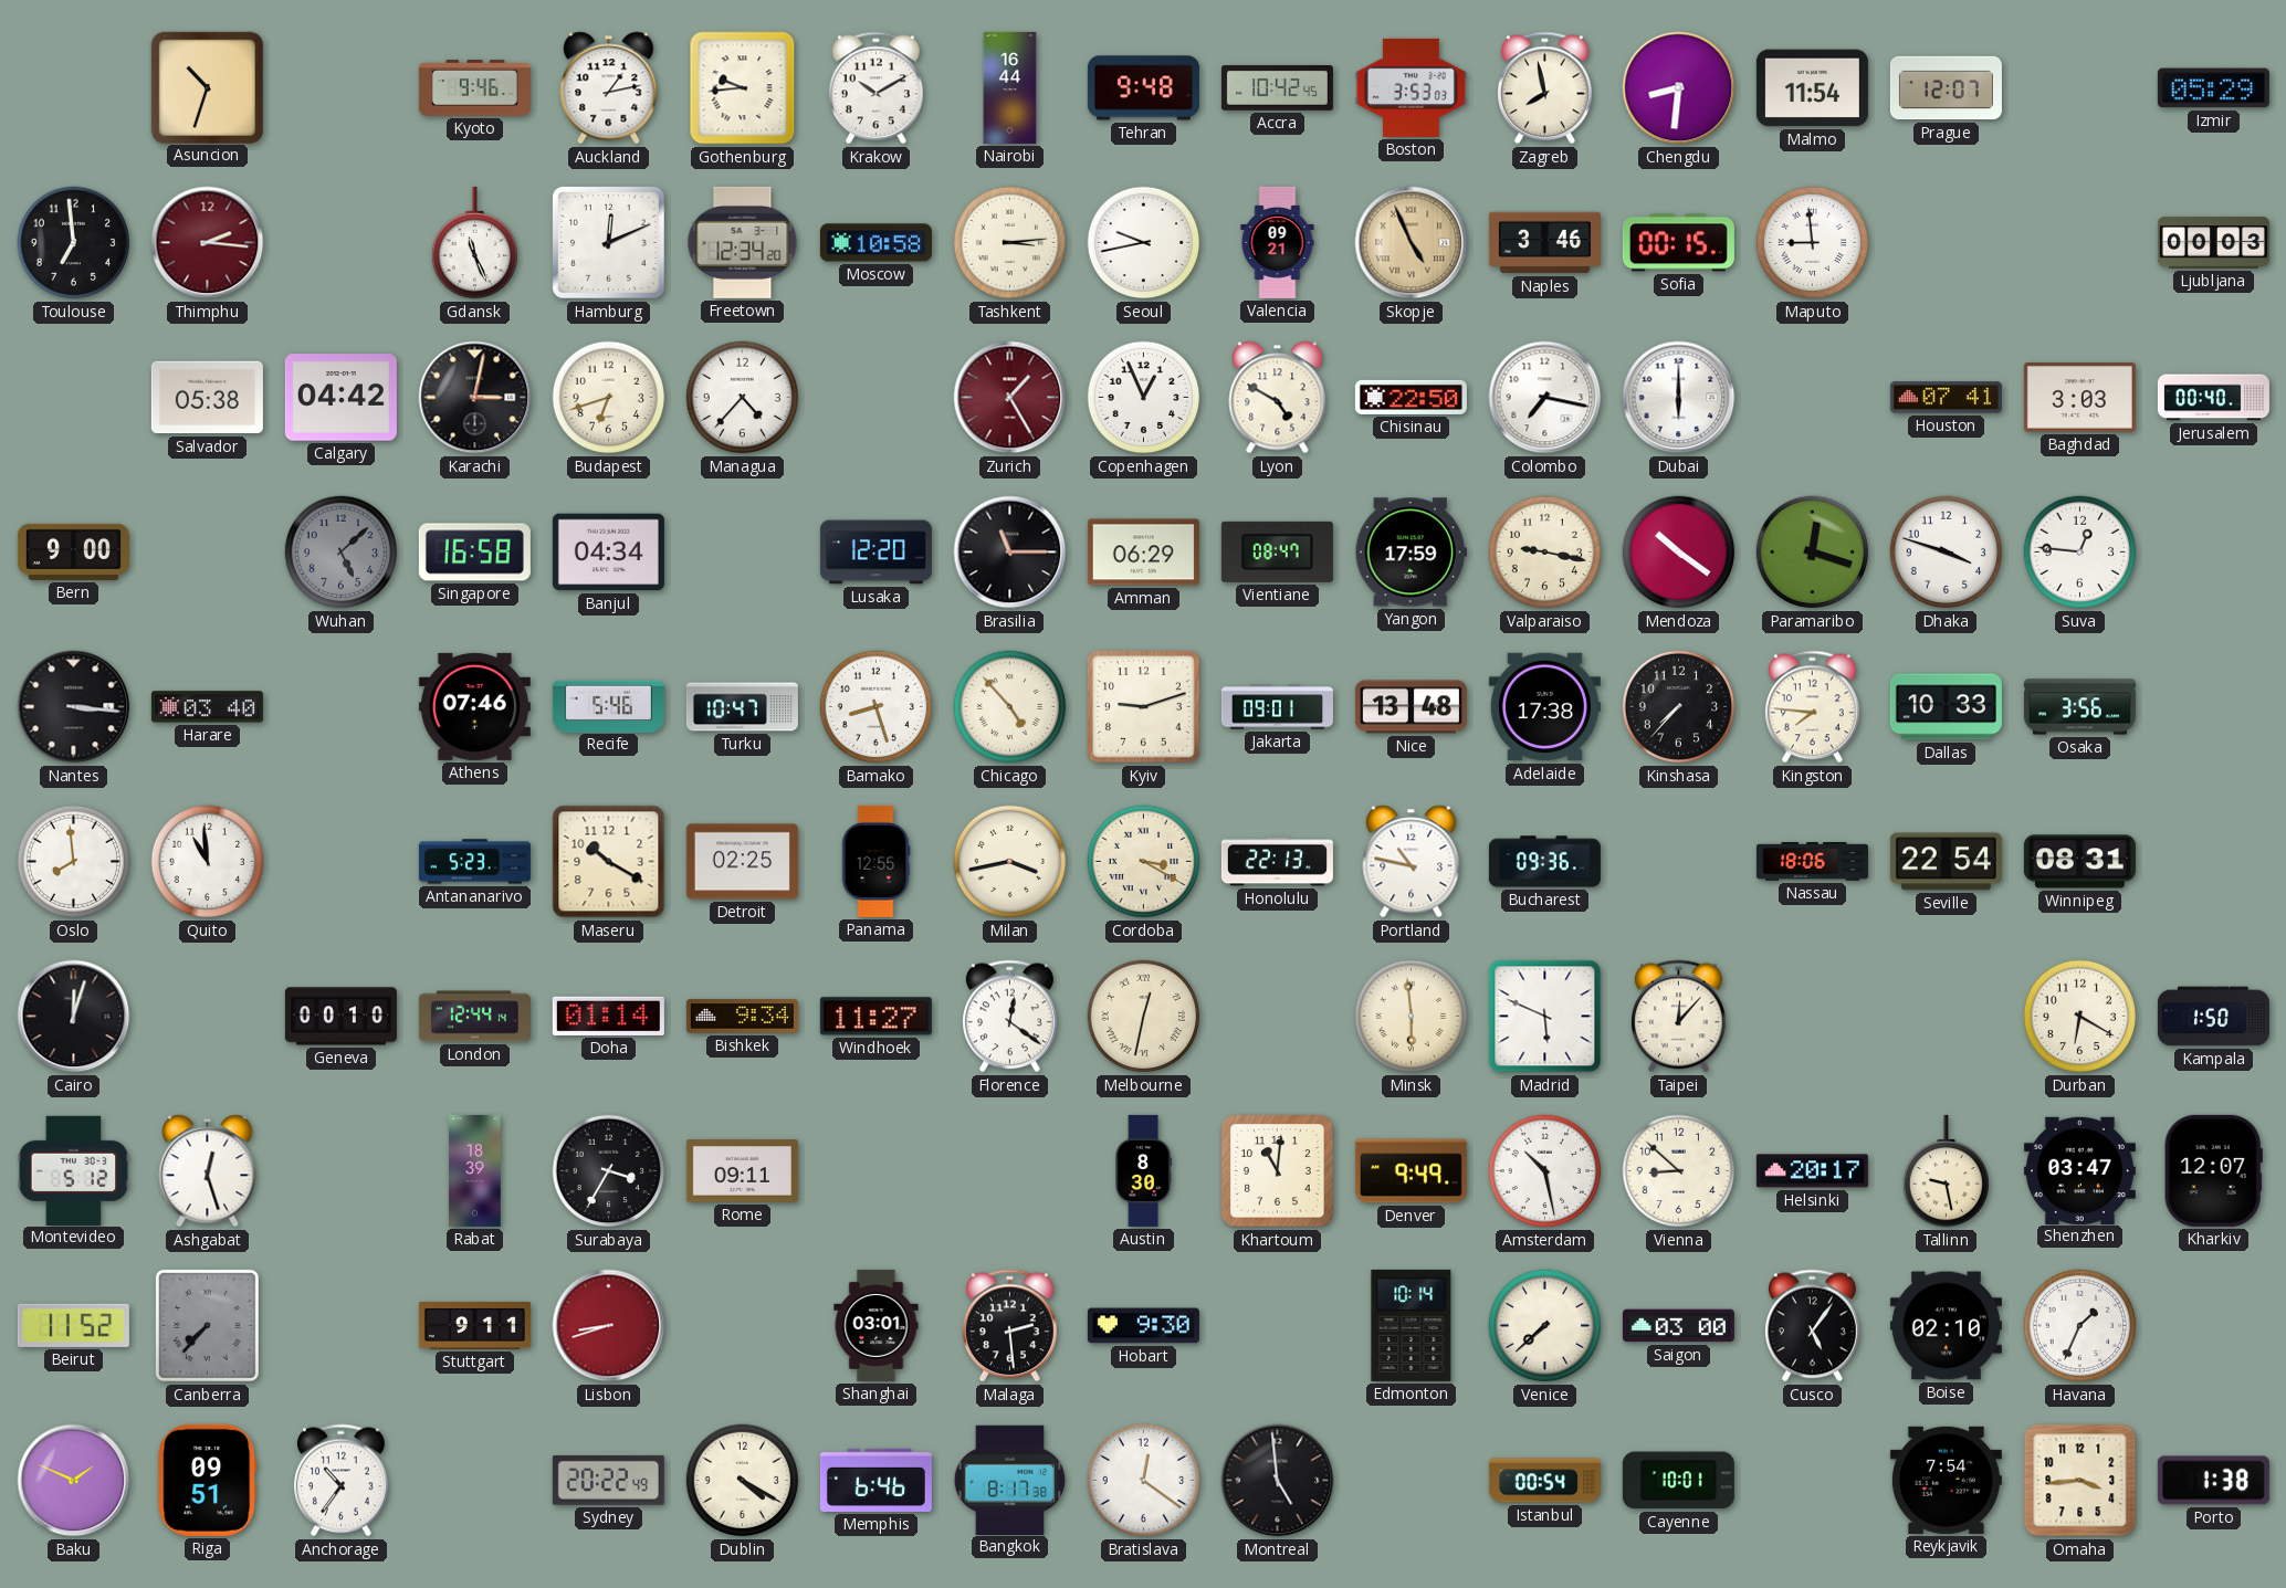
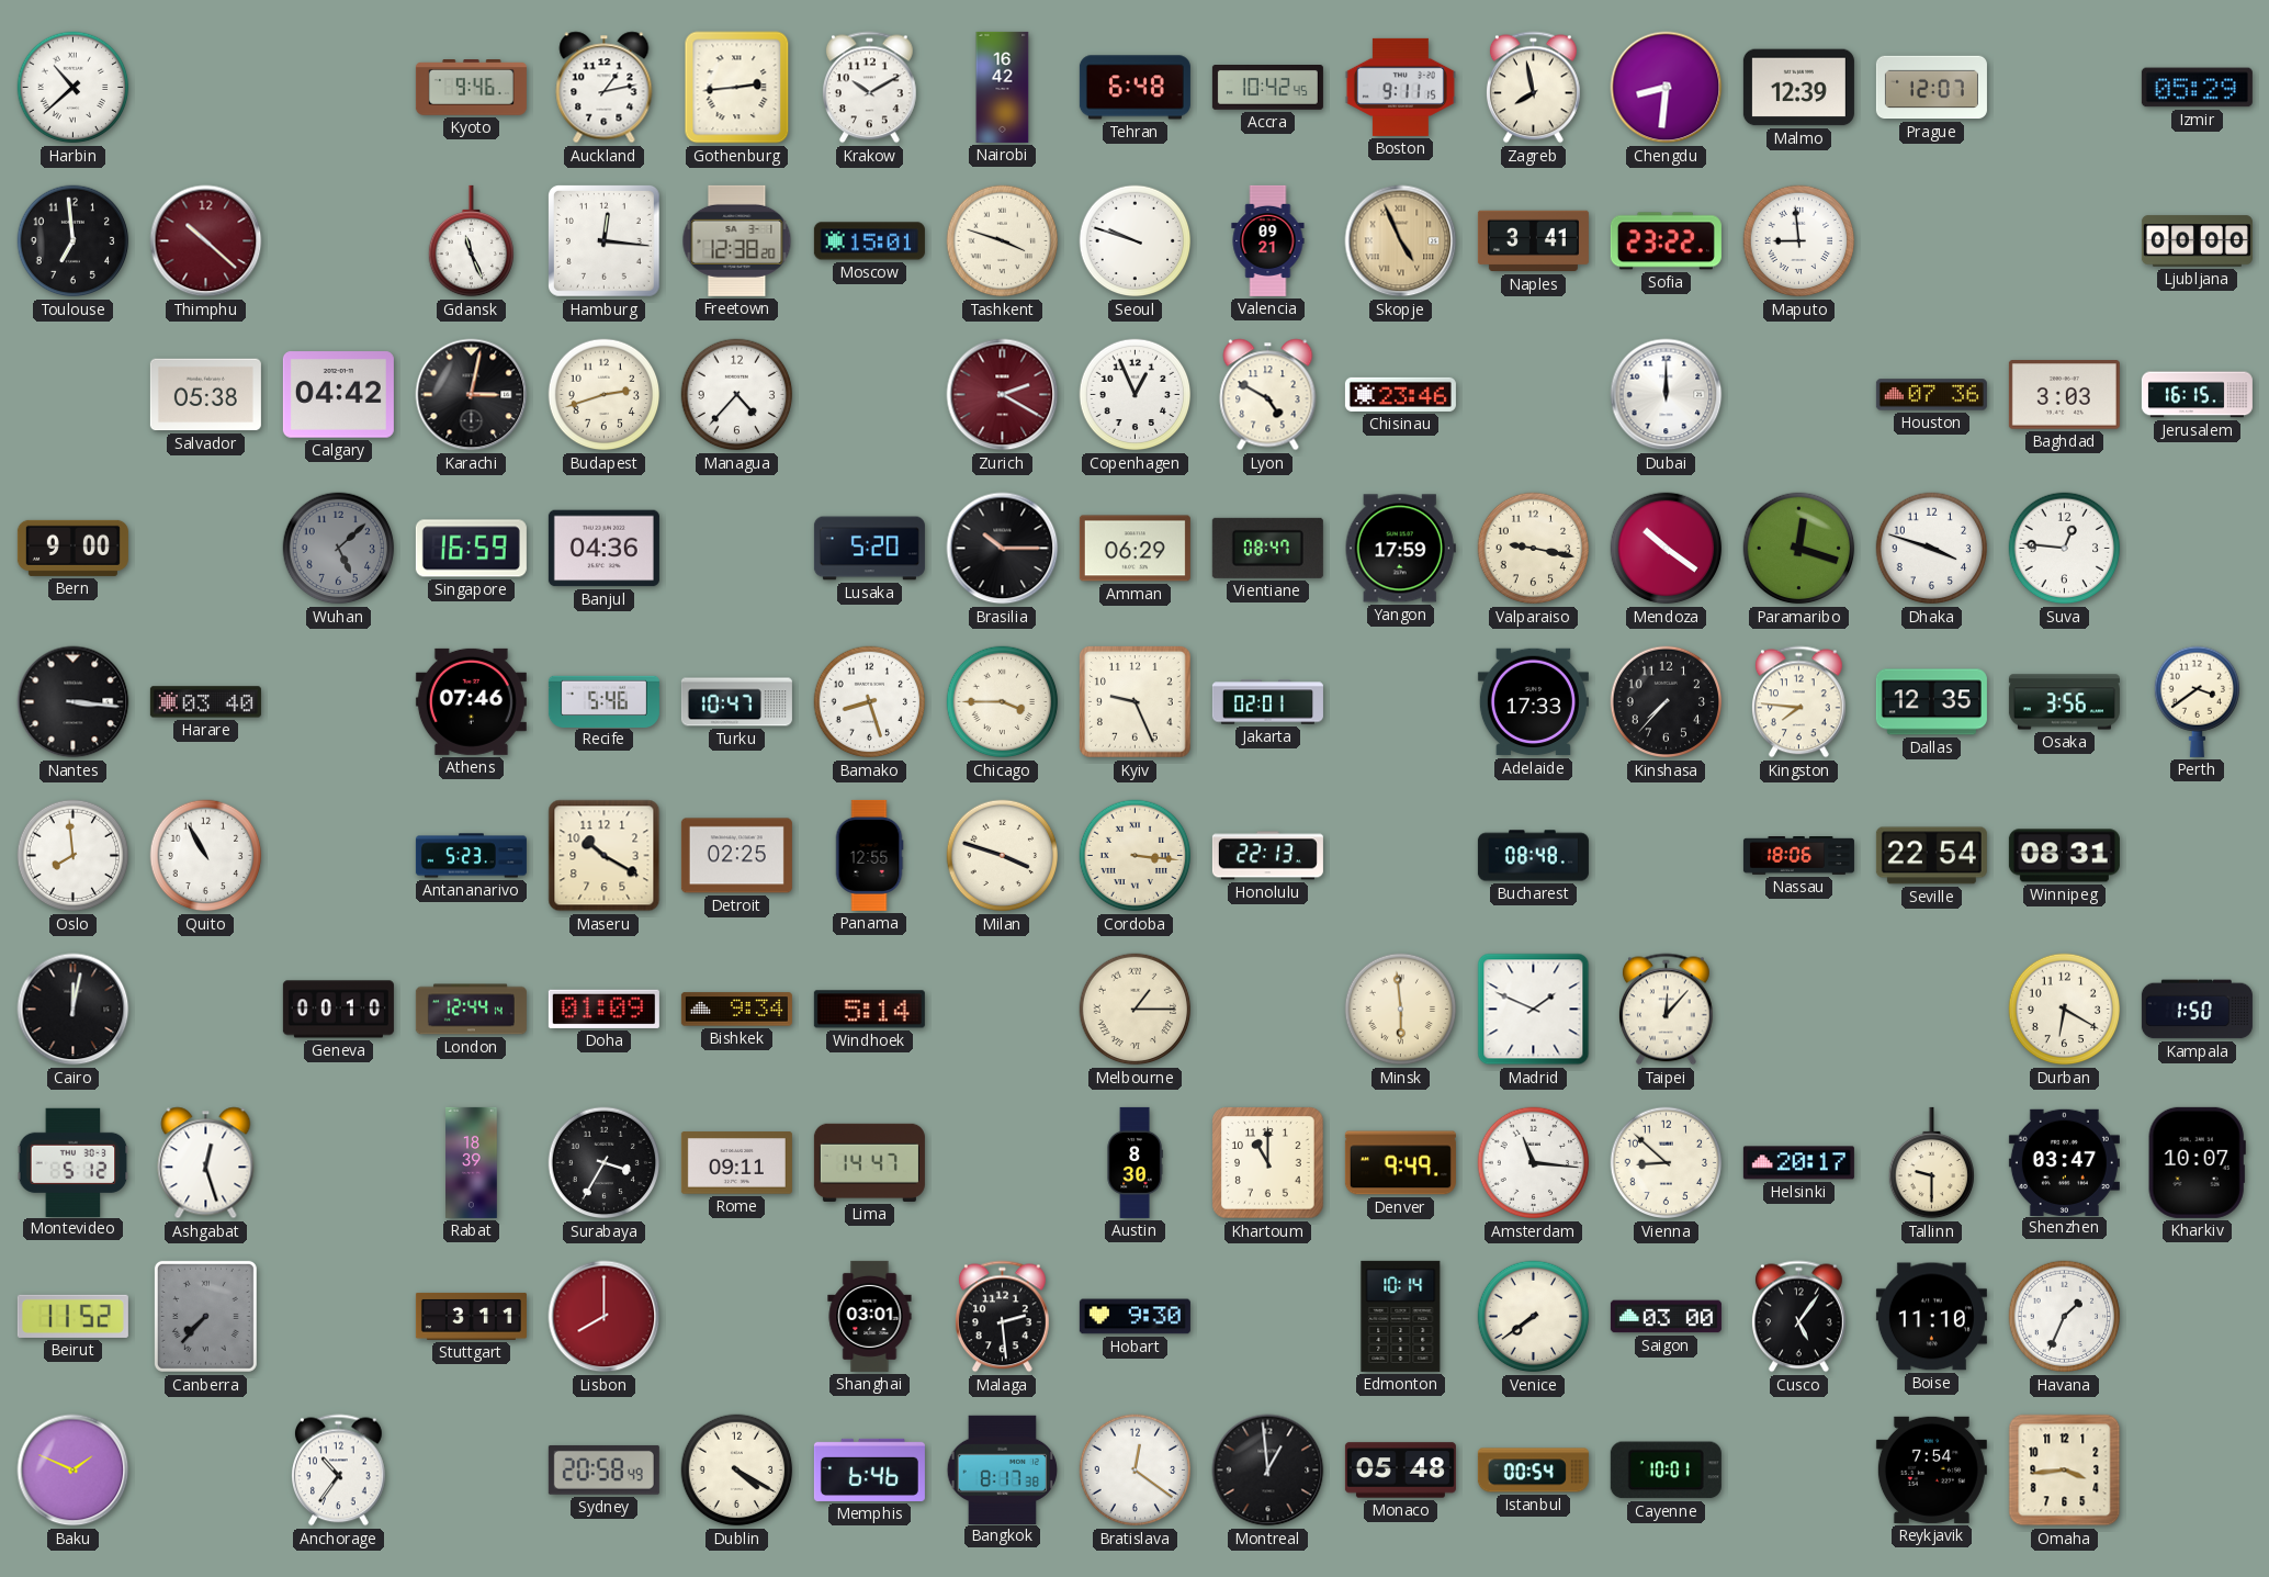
Harbin: none -> 10:38
Asuncion: 10:33 -> none
Gothenburg: 9:44 -> 2:44
Nairobi: 16:44 -> 16:42
Tehran: 9:48 -> 6:48
Boston: 3:53 -> 9:11
Malmo: 11:54 -> 12:39
Thimphu: 2:16 -> 10:22
Hamburg: 12:11 -> 12:16
Freetown: 12:34 -> 12:38
Moscow: 10:58 -> 15:01
Tashkent: 3:14 -> 3:48
Seoul: 9:43 -> 9:48
Naples: 3:46 -> 3:41
Sofia: 00:15 -> 23:22
Ljubljana: 00:03 -> 00:00
Budapest: 6:42 -> 2:42
Zurich: 1:25 -> 2:20
Chisinau: 22:50 -> 23:46
Colombo: 7:17 -> none
Dubai: 6:00 -> 12:00
Houston: 07:41 -> 07:36
Jerusalem: 00:40 -> 16:15
Singapore: 16:58 -> 16:59
Banjul: 04:34 -> 04:36
Lusaka: 12:20 -> 5:20
Brasilia: 11:15 -> 10:15
Chicago: 4:53 -> 3:45
Kyiv: 9:12 -> 9:26
Jakarta: 09:01 -> 02:01
Nice: 13:48 -> none
Adelaide: 17:38 -> 17:33
Dallas: 10:33 -> 12:35
Perth: none -> 3:39
Quito: 10:59 -> 10:55
Milan: 3:43 -> 3:48
Cordoba: 3:20 -> 3:16
Portland: 10:47 -> none
Bucharest: 09:36 -> 08:48
Cairo: 12:03 -> 12:02
Doha: 01:14 -> 01:09
Windhoek: 11:27 -> 5:14
Florence: 12:21 -> none
Melbourne: 12:32 -> 1:15
Madrid: 5:49 -> 1:49
Lima: none -> 14:47
Khartoum: 11:01 -> 11:00
Amsterdam: 10:28 -> 11:16
Tallinn: 9:28 -> 9:30
Kharkiv: 12:07 -> 10:07
Stuttgart: 9:11 -> 3:11
Lisbon: 8:42 -> 8:00
Venice: 7:38 -> 7:39
Boise: 02:10 -> 11:10
Riga: 09:51 -> none
Sydney: 20:22 -> 20:58
Montreal: 4:59 -> 12:59
Monaco: none -> 05:48
Porto: 1:38 -> none
